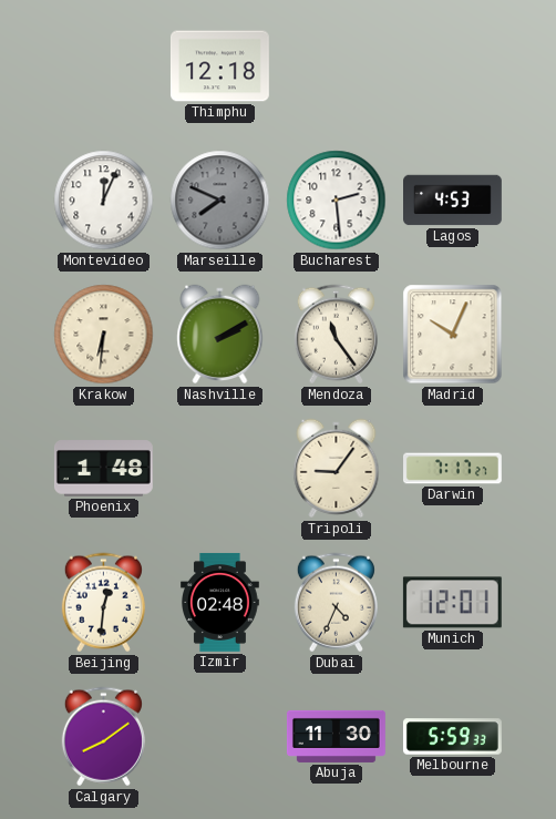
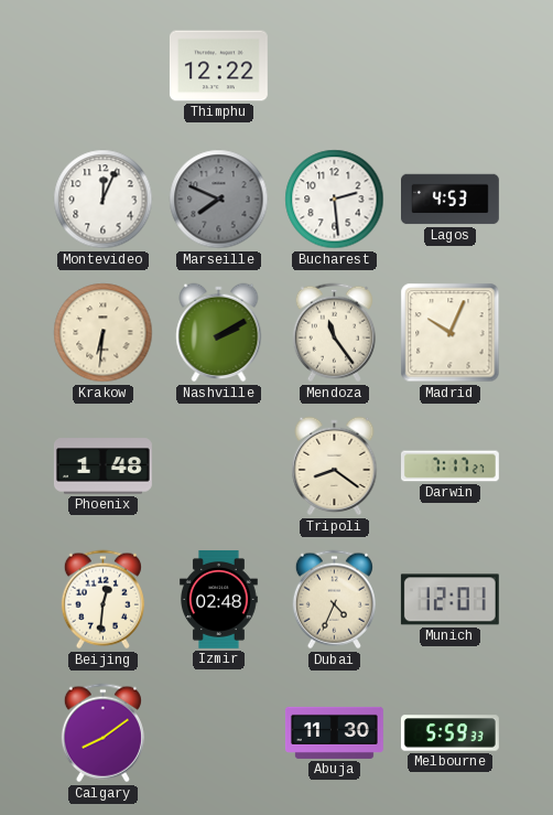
Thimphu: 12:18 -> 12:22
Tripoli: 9:06 -> 8:21
